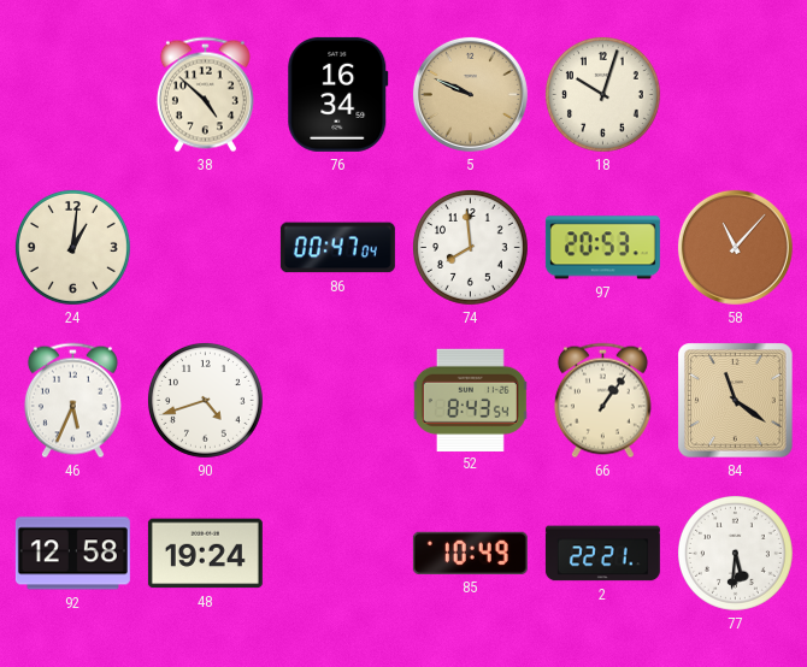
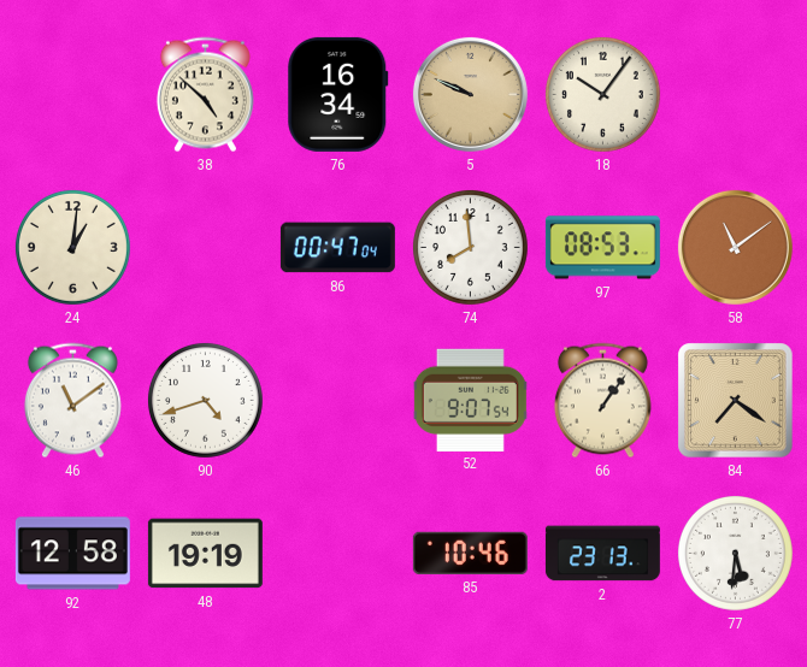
18: 10:03 -> 10:06
97: 20:53 -> 08:53
58: 11:07 -> 11:09
46: 5:34 -> 11:09
52: 8:43 -> 9:07
84: 11:21 -> 7:21
48: 19:24 -> 19:19
85: 10:49 -> 10:46
2: 22:21 -> 23:13
